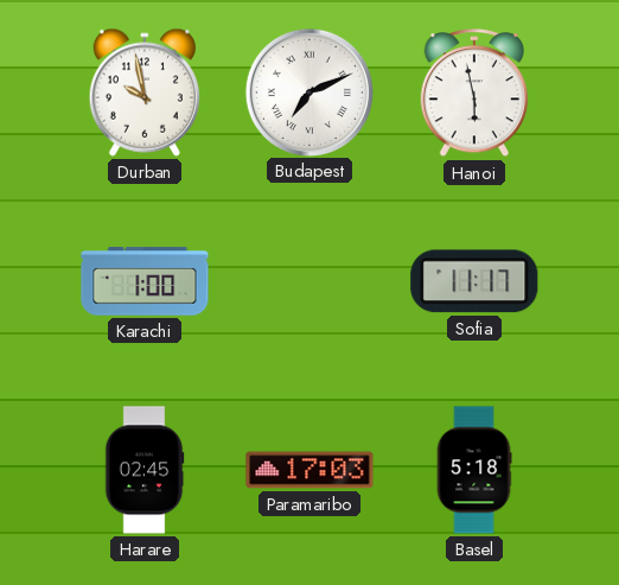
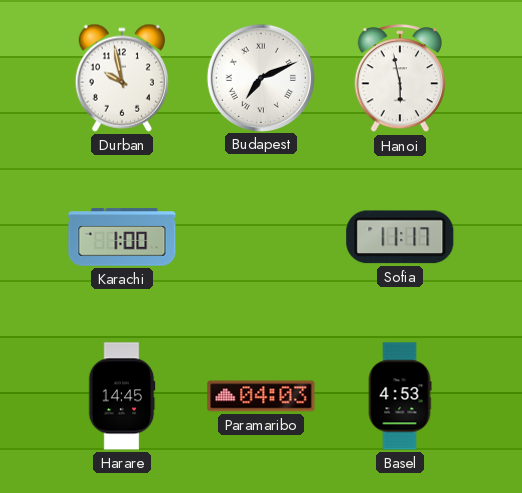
Harare: 02:45 -> 14:45
Paramaribo: 17:03 -> 04:03
Basel: 5:18 -> 4:53
